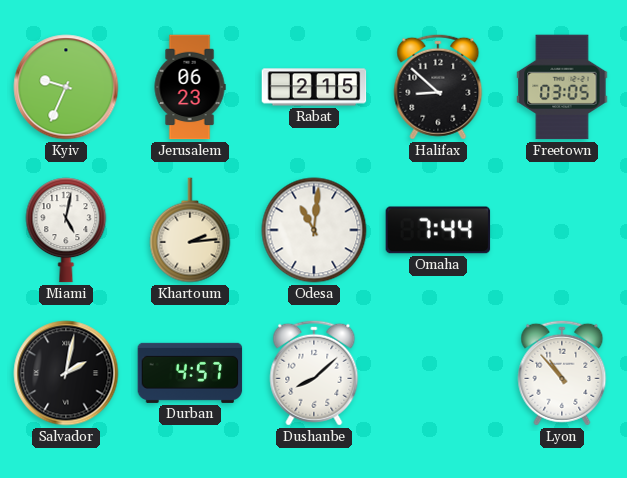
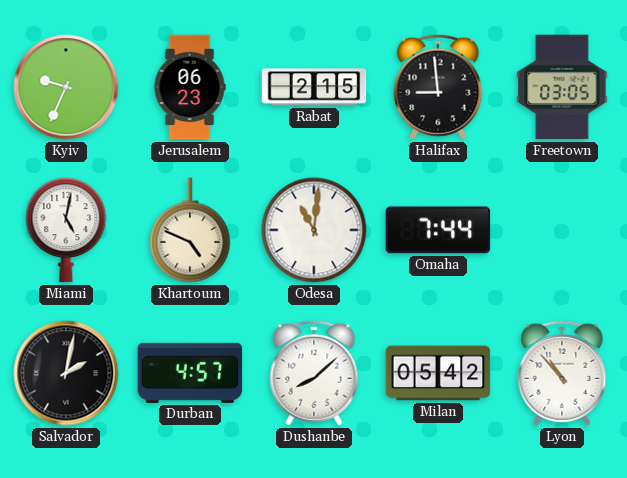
Halifax: 8:52 -> 8:59
Khartoum: 2:14 -> 4:49
Milan: none -> 05:42
